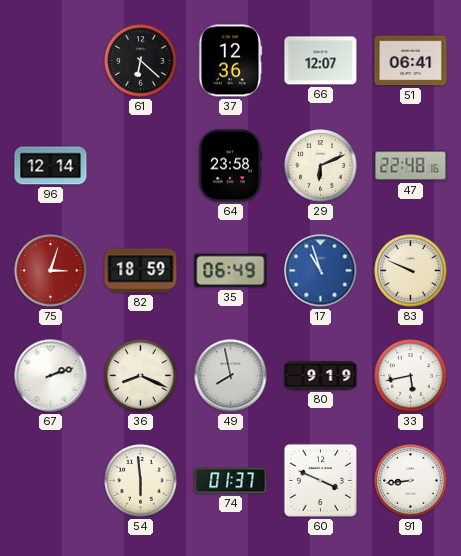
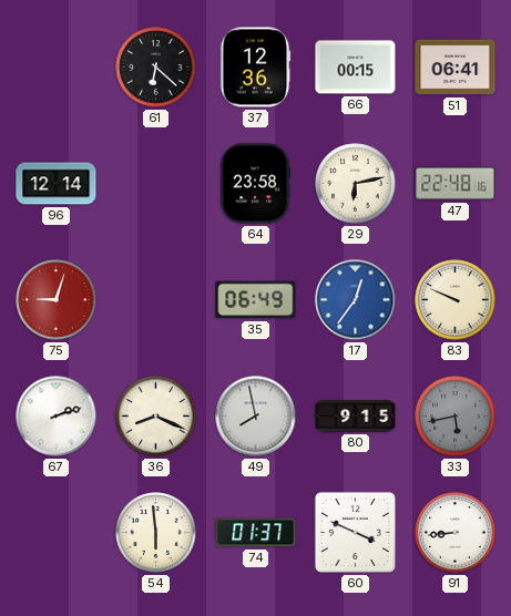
66: 12:07 -> 00:15
29: 6:11 -> 6:13
75: 3:03 -> 9:03
82: 18:59 -> none
17: 10:57 -> 12:36
80: 9:19 -> 9:15
33 dial: white -> grey
